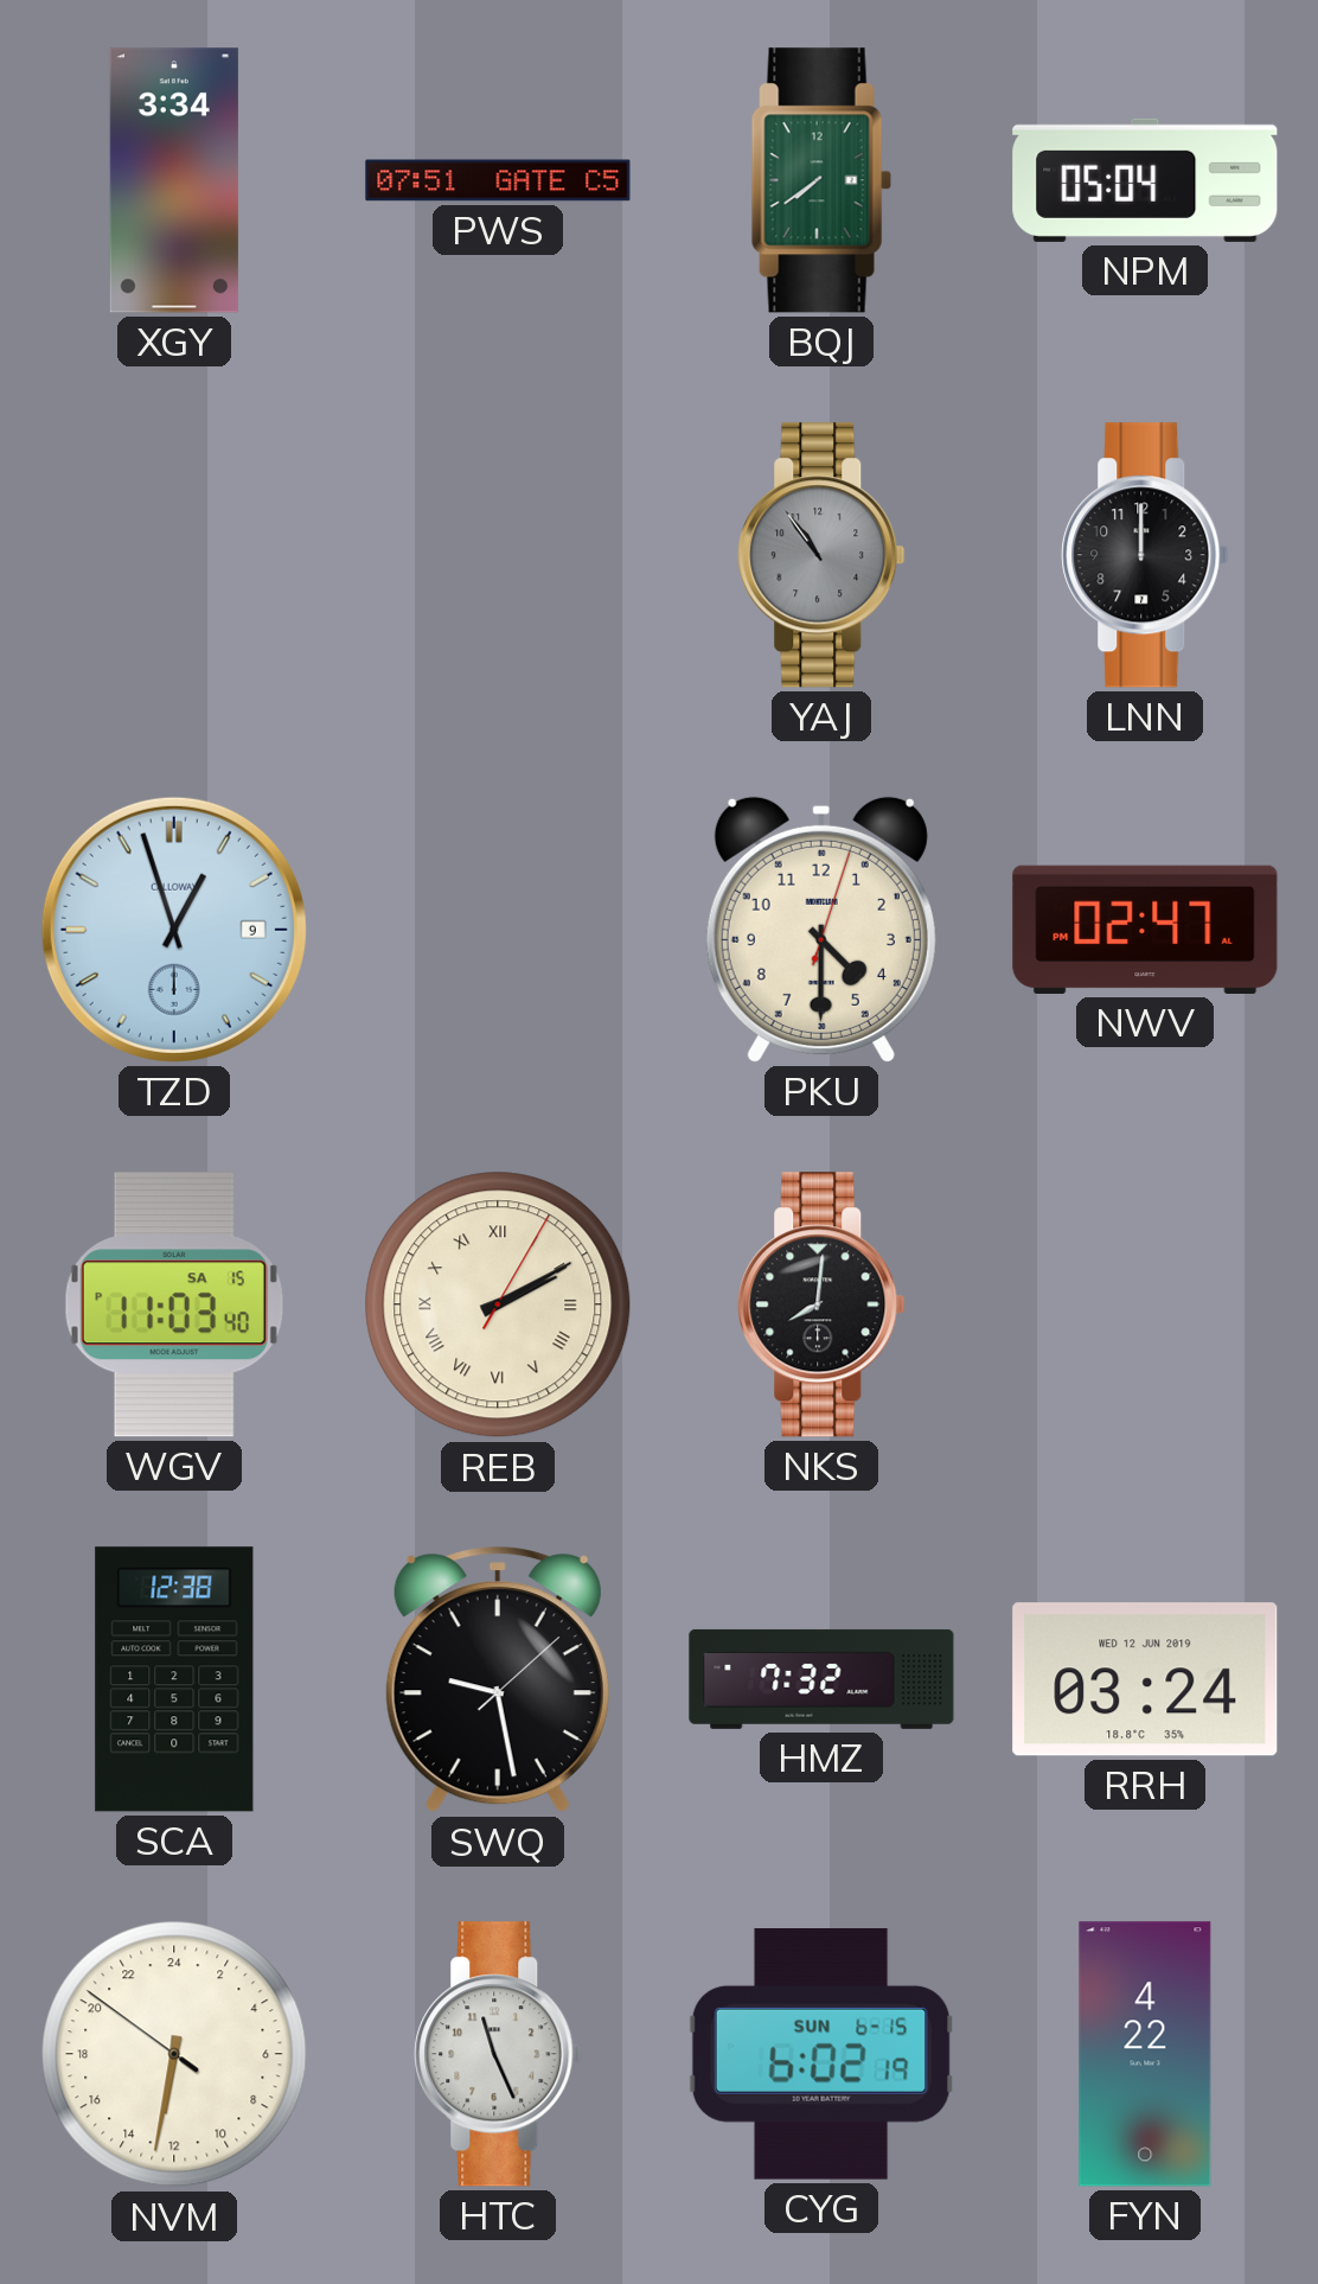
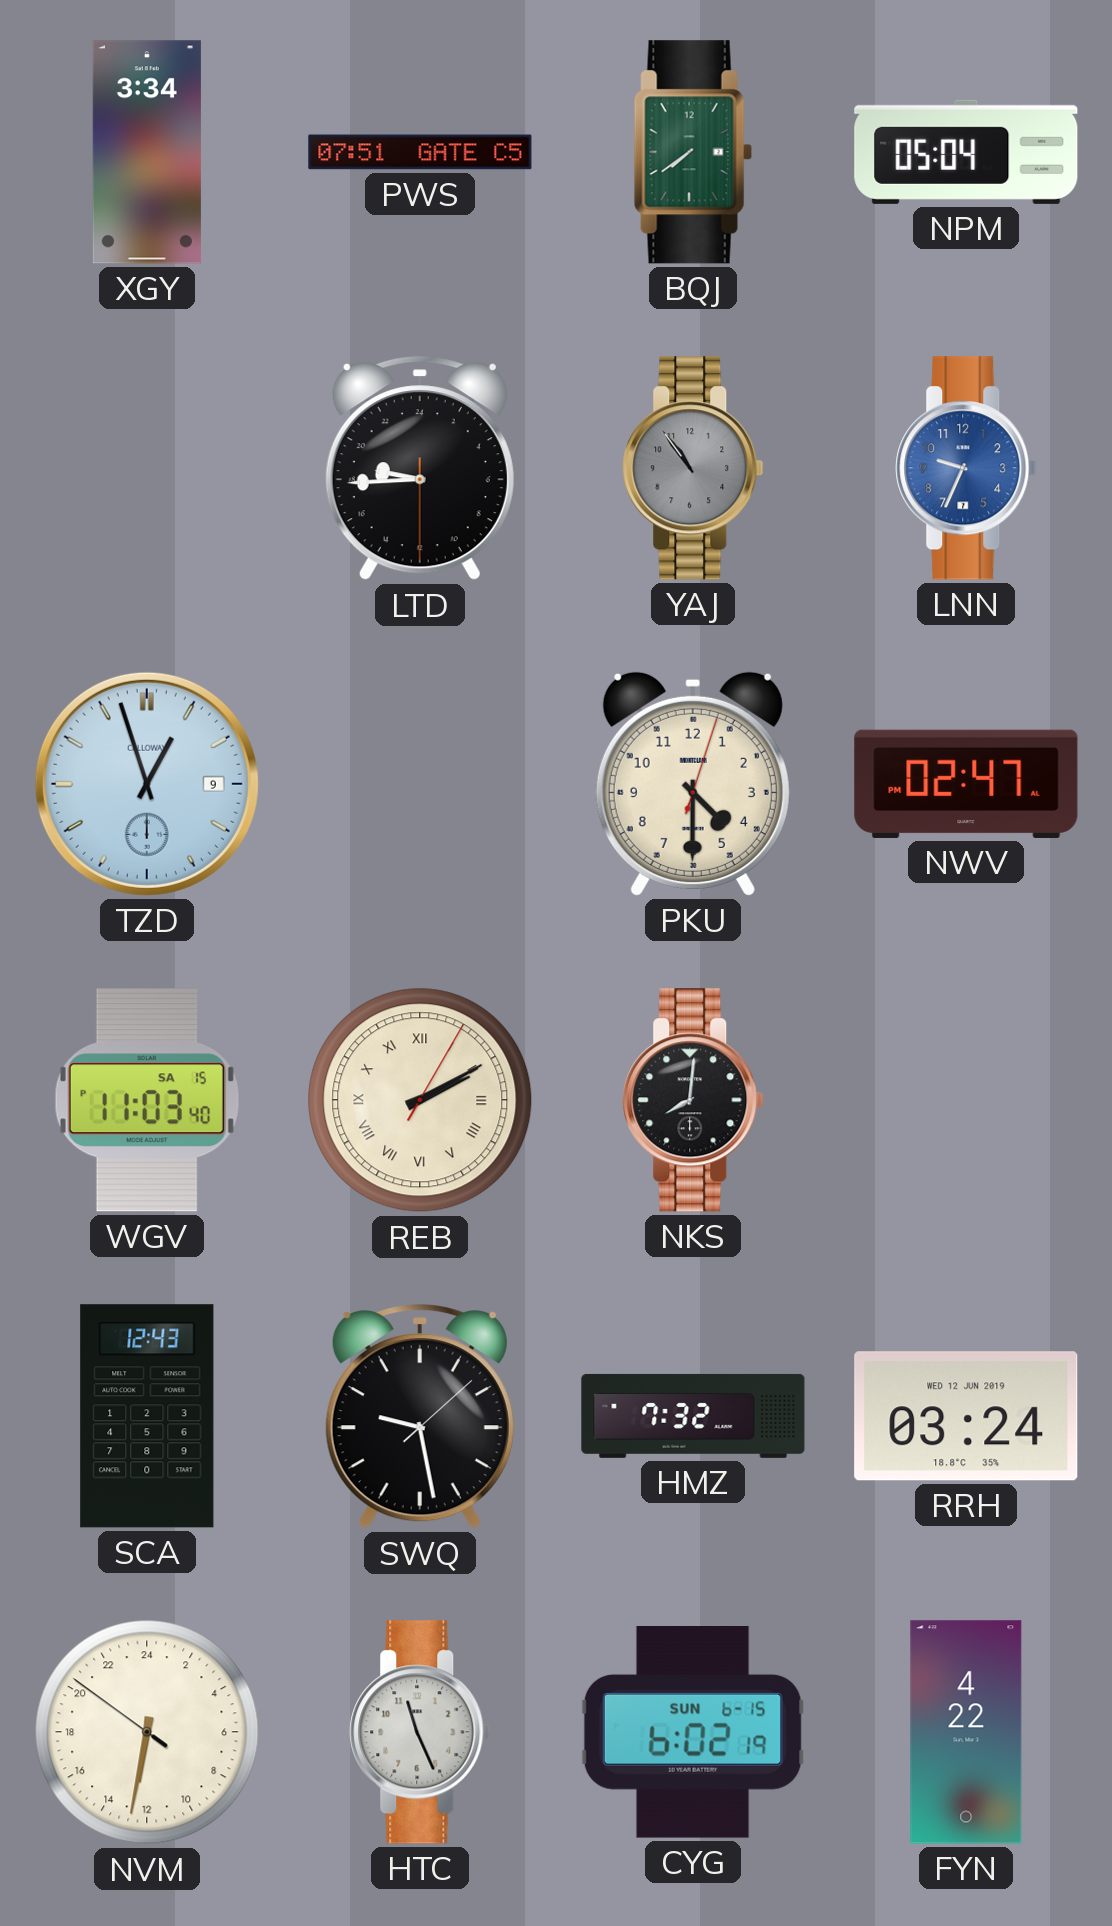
LTD: none -> 18:44
LNN: 12:00 -> 9:34
LNN dial: black -> blue
SCA: 12:38 -> 12:43
